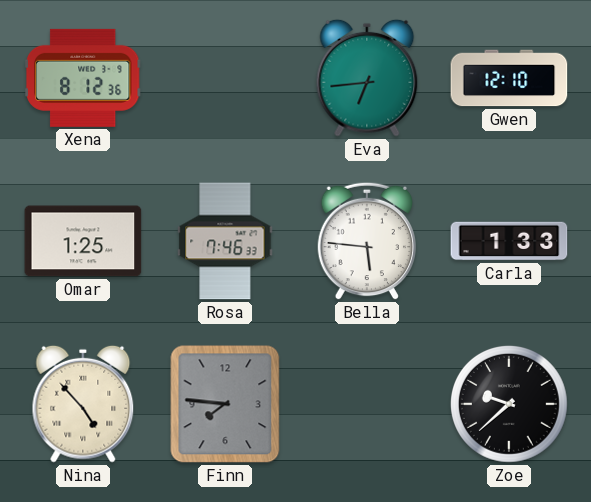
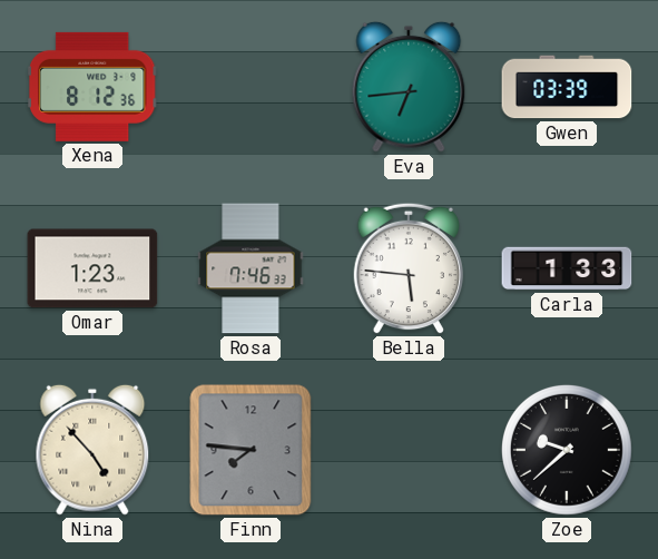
Gwen: 12:10 -> 03:39
Omar: 1:25 -> 1:23
